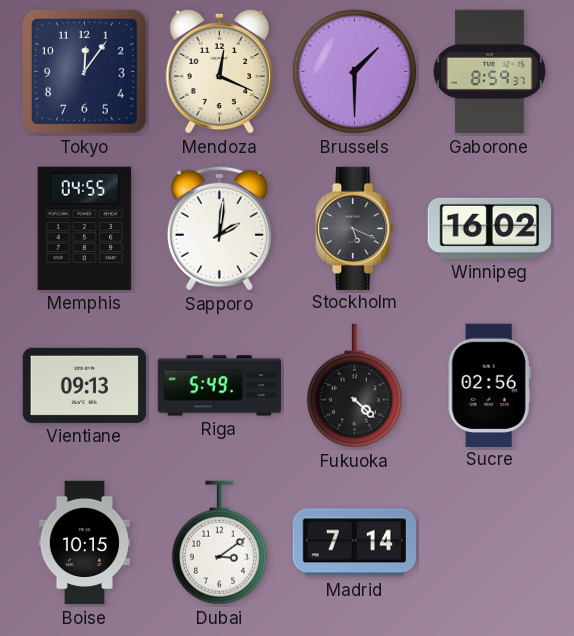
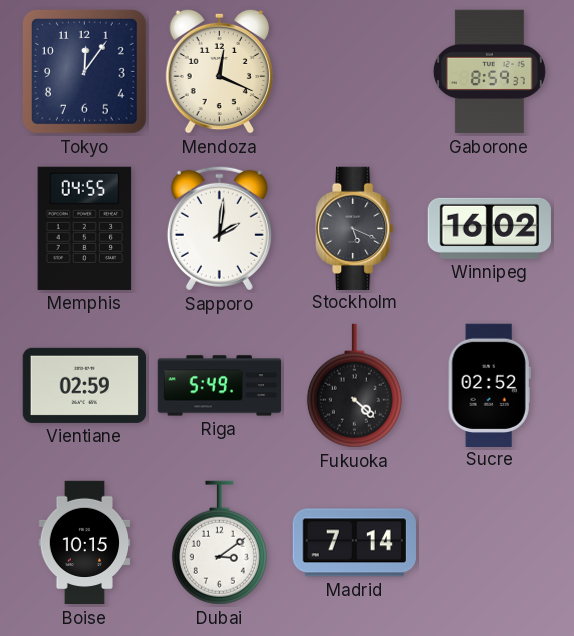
Brussels: 1:30 -> none
Vientiane: 09:13 -> 02:59
Sucre: 02:56 -> 02:52
